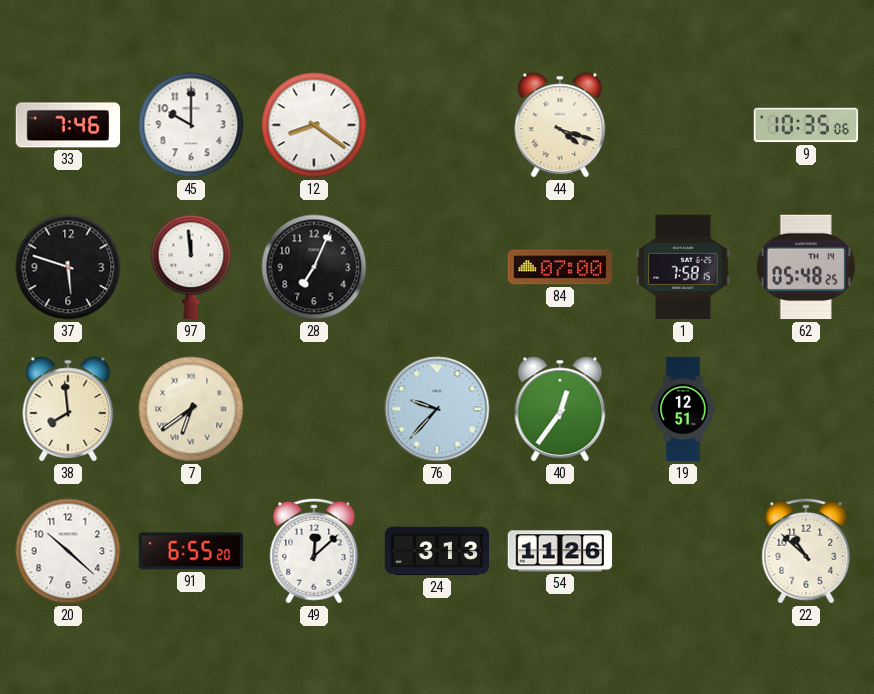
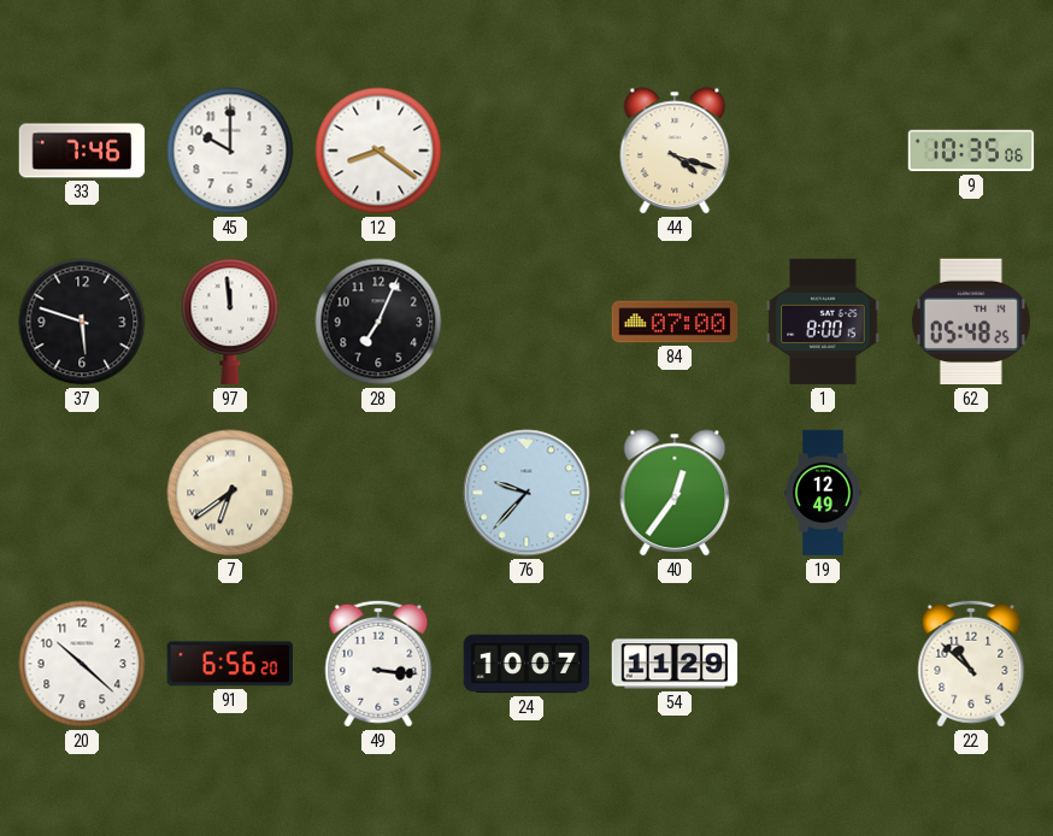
1: 7:58 -> 8:00
38: 7:59 -> none
19: 12:51 -> 12:49
91: 6:55 -> 6:56
49: 12:08 -> 3:16
24: 3:13 -> 10:07
54: 11:26 -> 11:29
